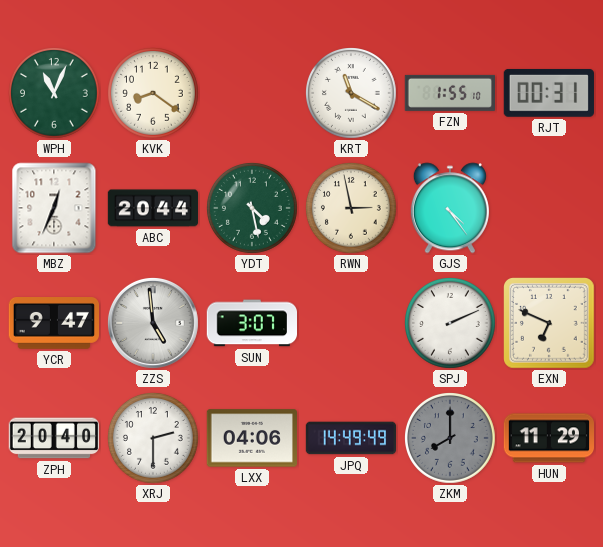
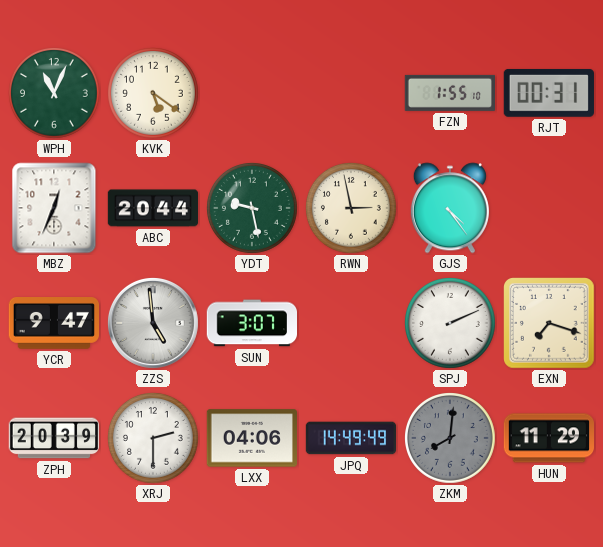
KVK: 8:21 -> 5:21
KRT: 11:20 -> none
YDT: 4:28 -> 9:28
EXN: 6:49 -> 7:18
ZPH: 20:40 -> 20:39
ZKM: 8:00 -> 8:01
